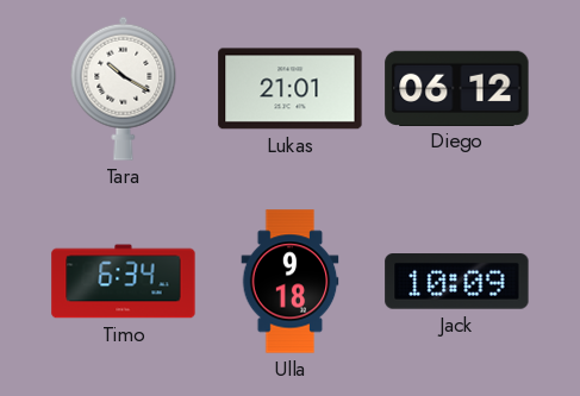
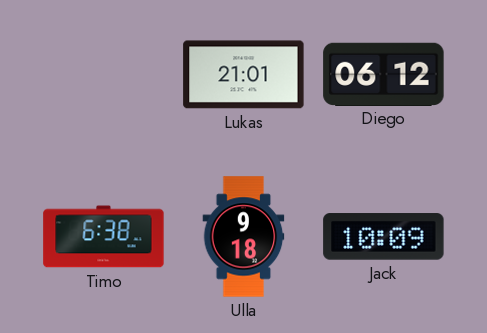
Tara: 10:20 -> none
Timo: 6:34 -> 6:38
